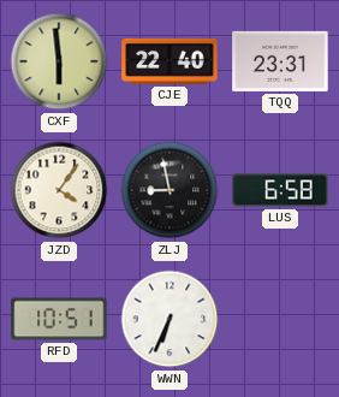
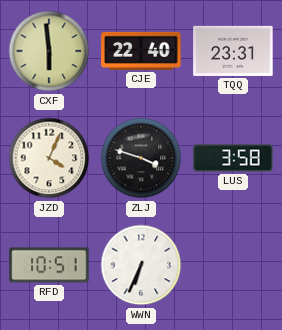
JZD: 4:06 -> 4:04
ZLJ: 8:58 -> 3:48
LUS: 6:58 -> 3:58
